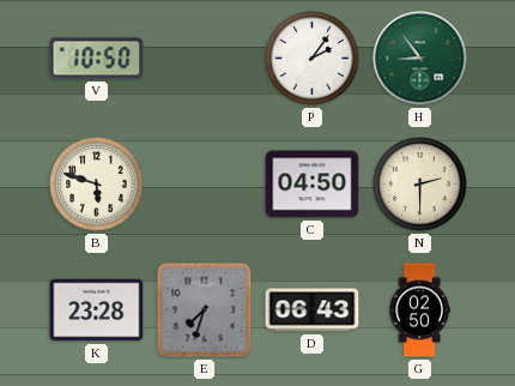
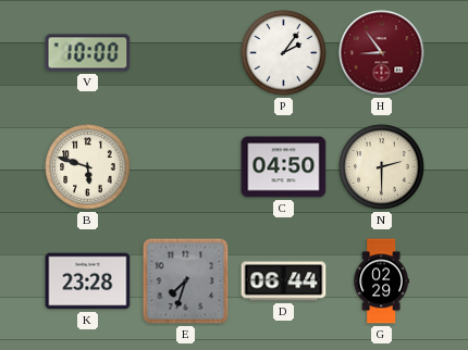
V: 10:50 -> 10:00
H dial: green -> burgundy
D: 06:43 -> 06:44
G: 02:50 -> 02:29
